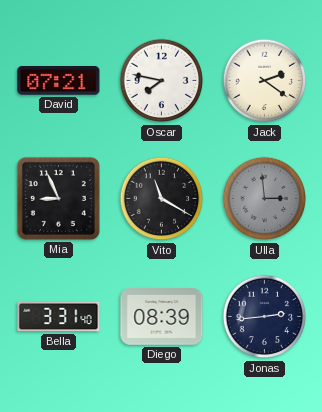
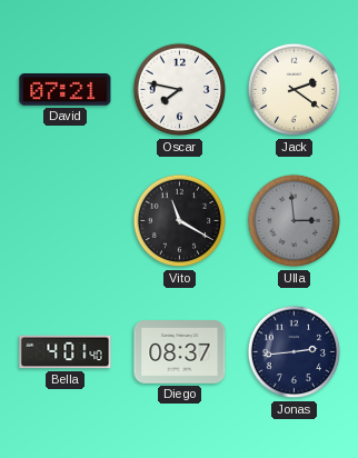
Mia: 8:56 -> none
Bella: 3:31 -> 4:01
Diego: 08:39 -> 08:37
